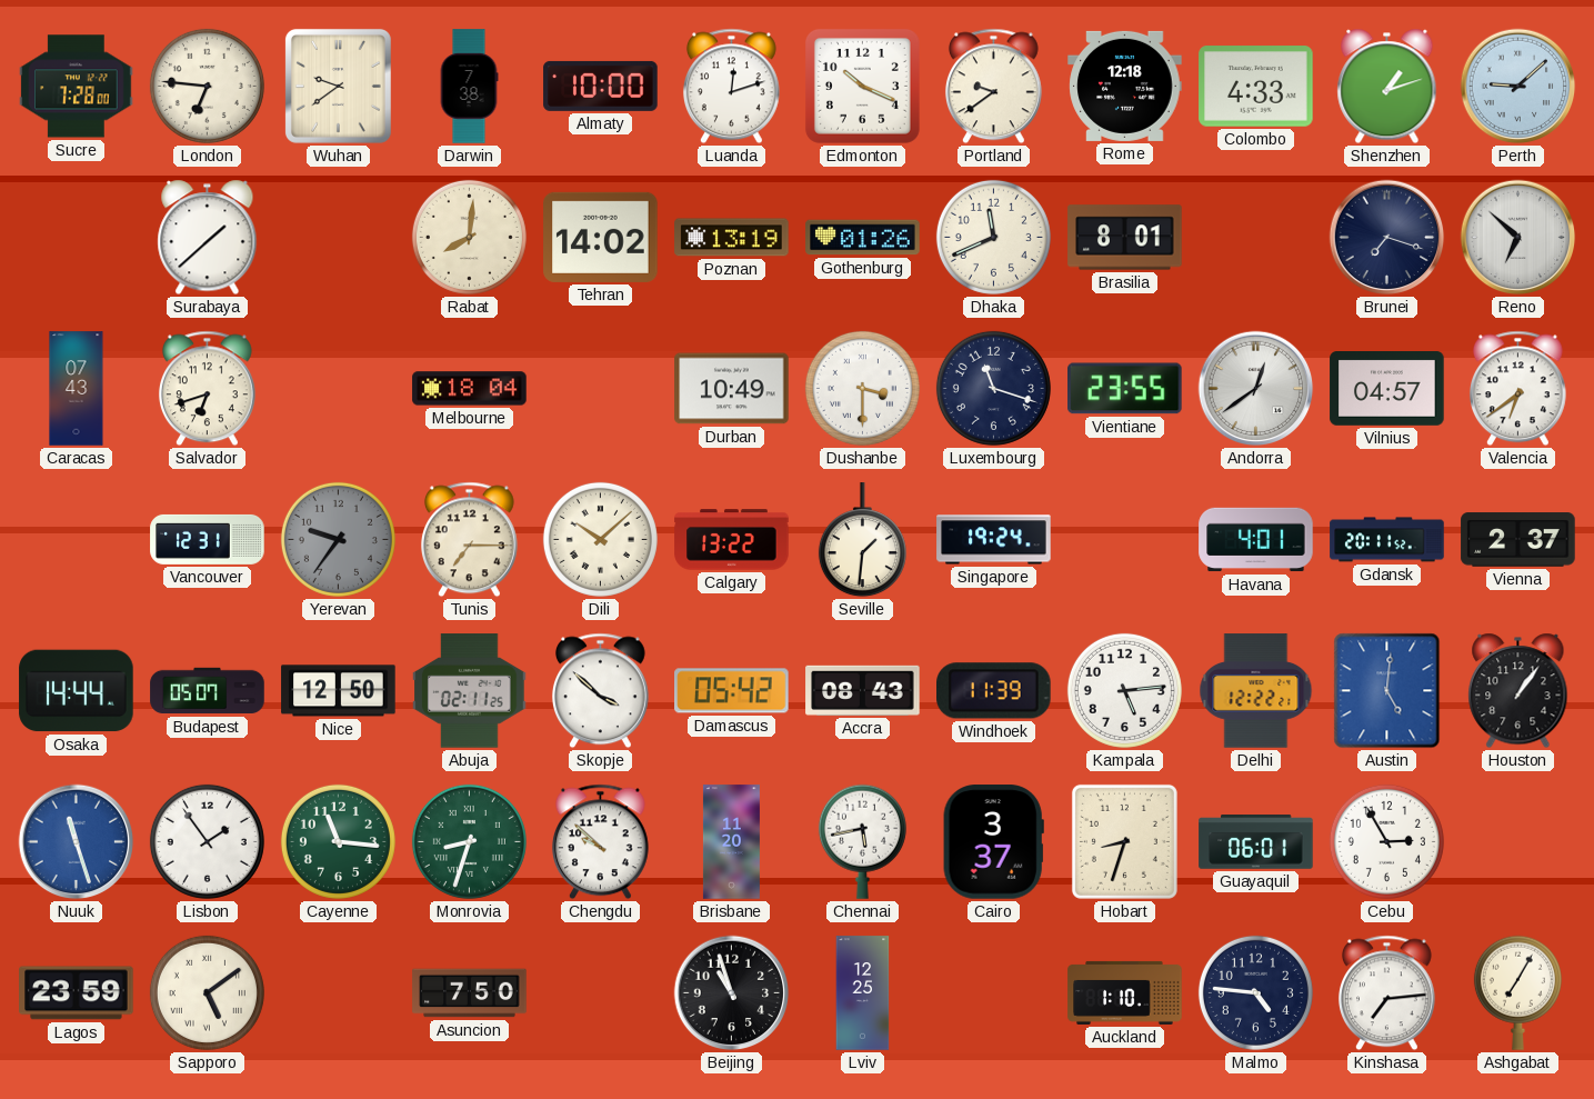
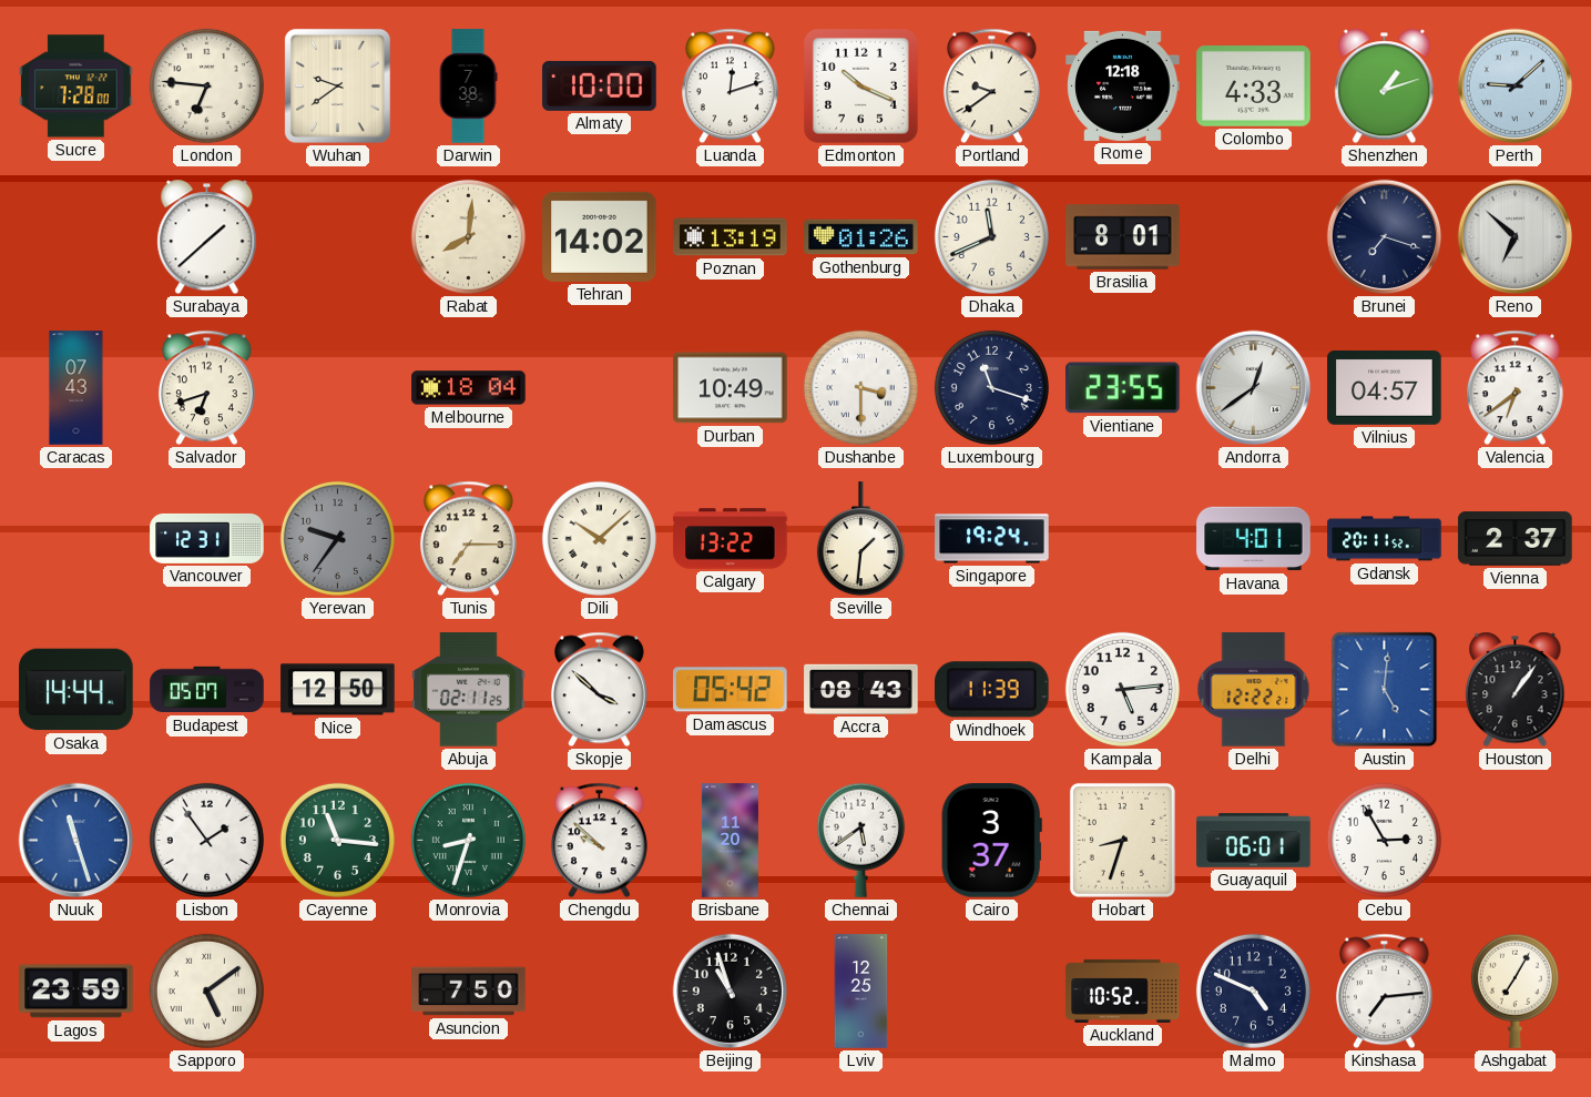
Chennai: 5:43 -> 5:39
Auckland: 1:10 -> 10:52
Malmo: 4:46 -> 4:49
